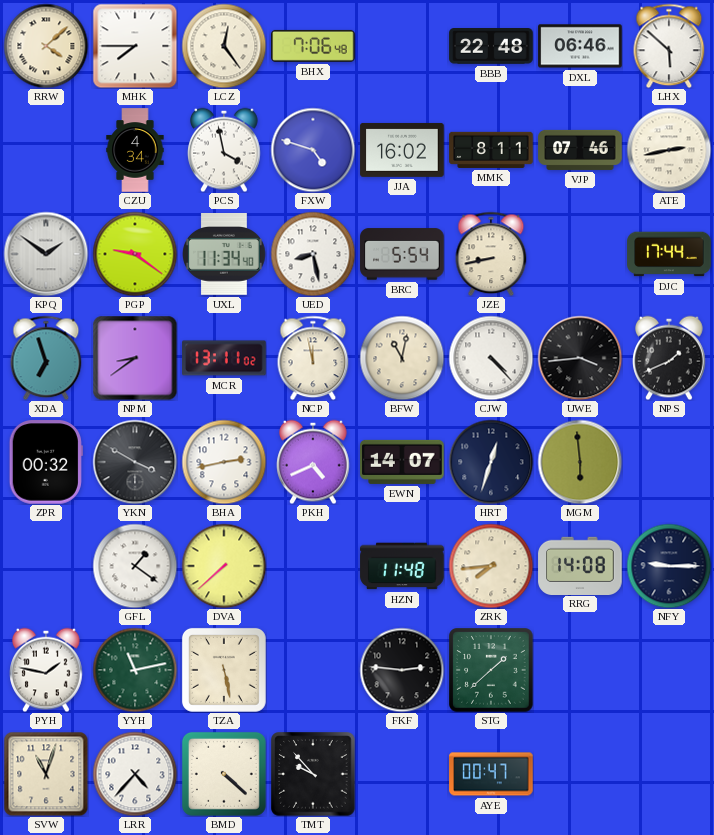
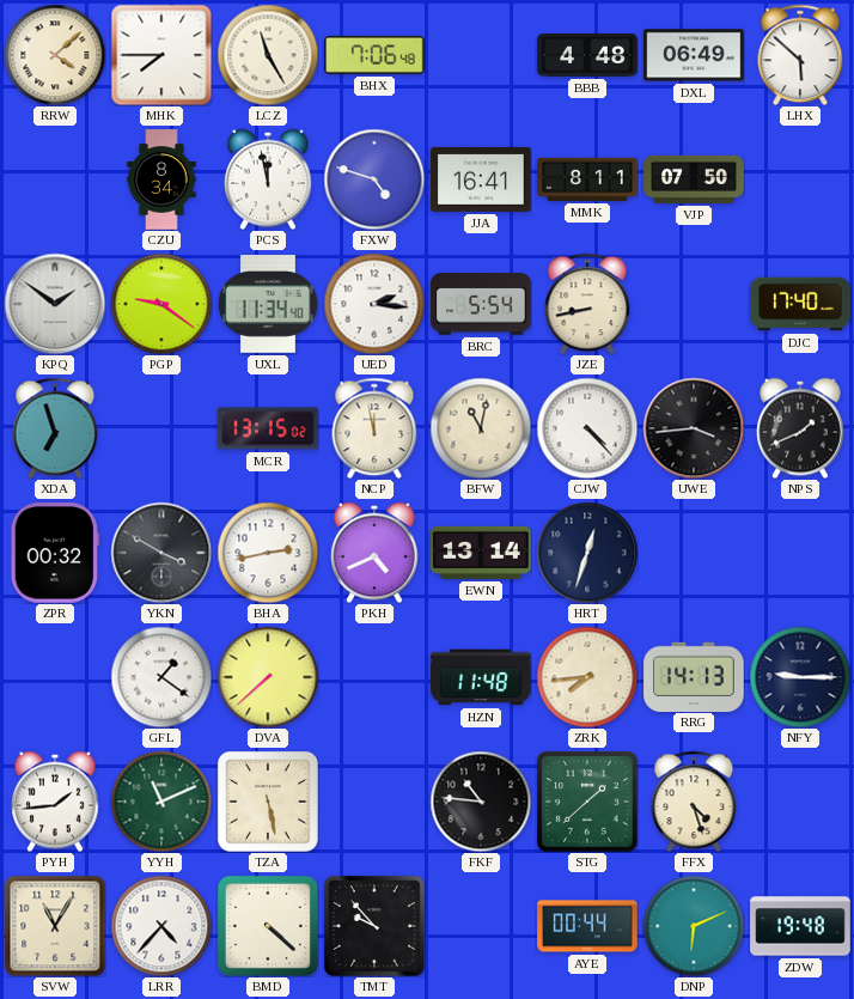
LCZ: 12:24 -> 11:25
BBB: 22:48 -> 4:48
DXL: 06:46 -> 06:49
CZU: 4:34 -> 8:34
PCS: 3:58 -> 11:58
JJA: 16:02 -> 16:41
VJP: 07:46 -> 07:50
ATE: 2:43 -> none
UED: 8:28 -> 2:16
DJC: 17:44 -> 17:40
NPM: 8:39 -> none
MCR: 13:11 -> 13:15
EWN: 14:07 -> 13:14
MGM: 5:59 -> none
RRG: 14:08 -> 14:13
PYH: 1:47 -> 1:44
YYH: 11:13 -> 11:11
FKF: 2:46 -> 10:46
FFX: none -> 4:27
SVW: 11:03 -> 11:05
AYE: 00:47 -> 00:44
DNP: none -> 6:11
ZDW: none -> 19:48
